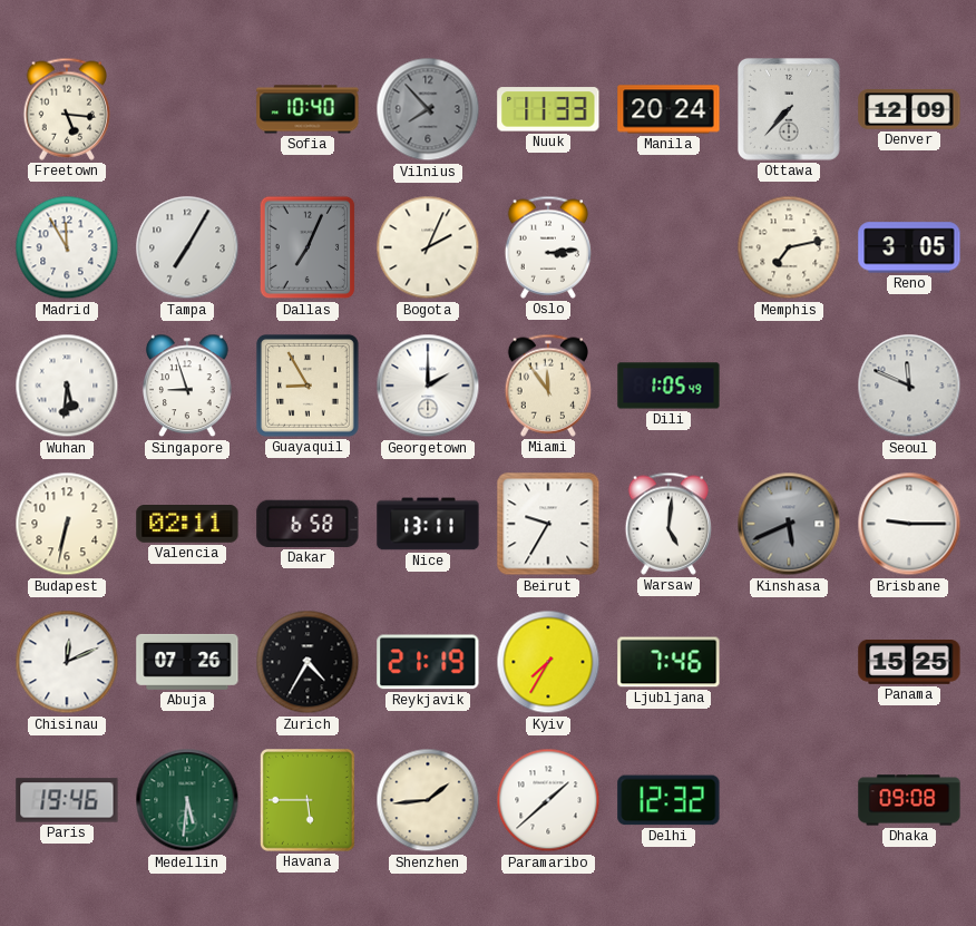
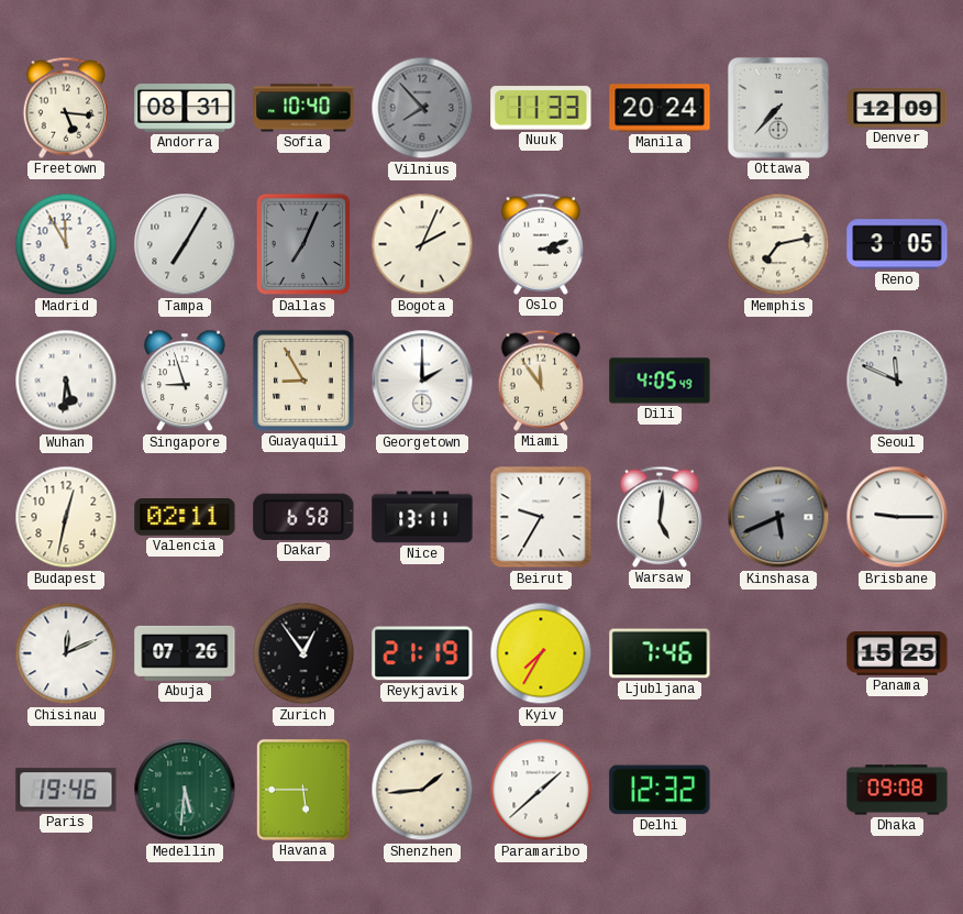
Andorra: none -> 08:31
Oslo: 3:14 -> 3:12
Dili: 1:05 -> 4:05
Budapest: 6:32 -> 12:32
Zurich: 4:35 -> 12:54
